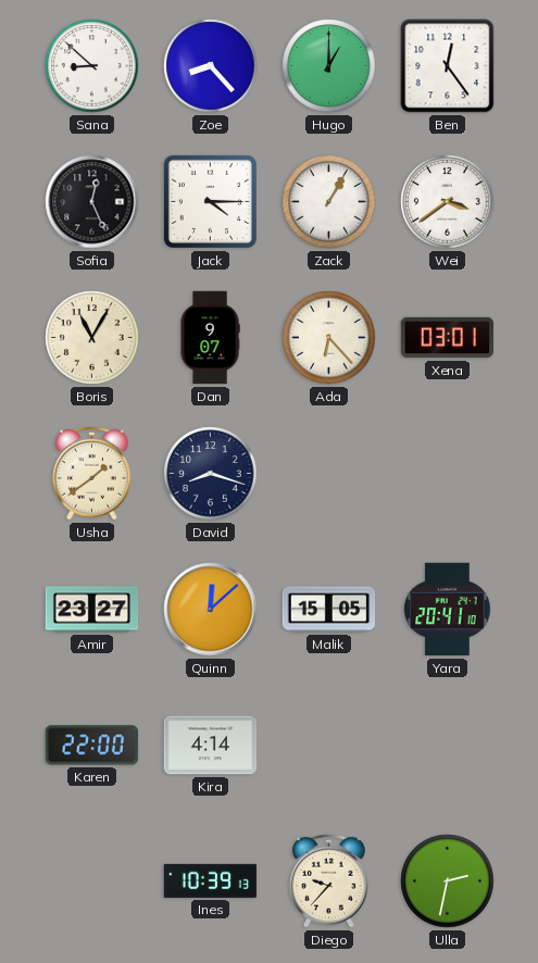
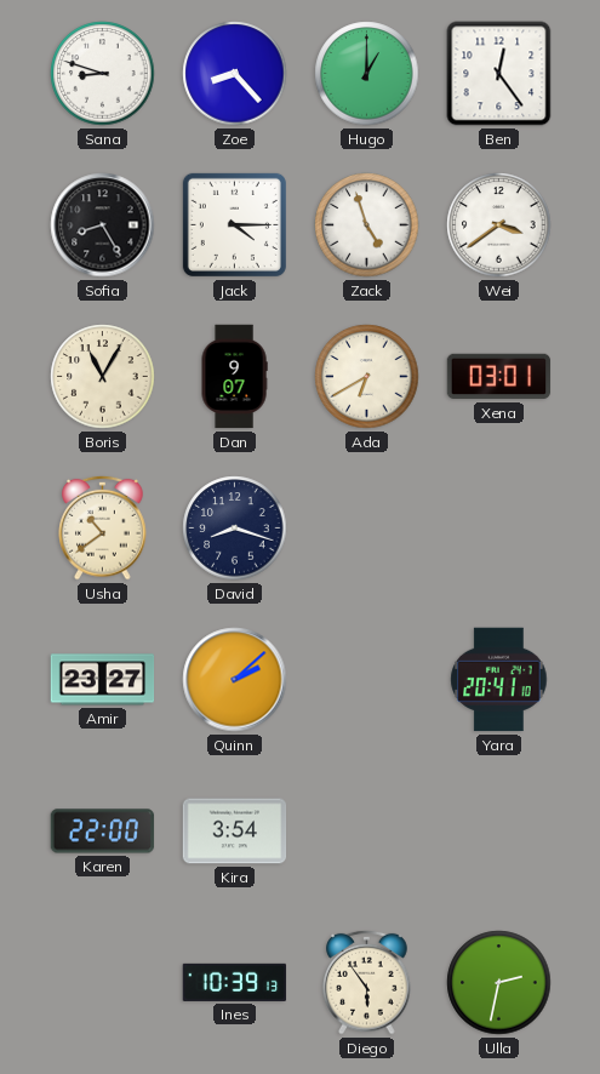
Sana: 8:52 -> 8:48
Sofia: 12:26 -> 8:25
Zack: 1:05 -> 4:57
Ada: 6:23 -> 6:40
Usha: 1:39 -> 10:39
Quinn: 12:08 -> 2:08
Malik: 15:05 -> none
Kira: 4:14 -> 3:54
Diego: 9:37 -> 5:54
